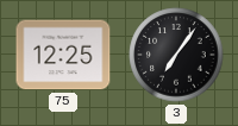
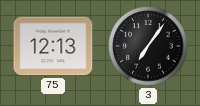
75: 12:25 -> 12:13
